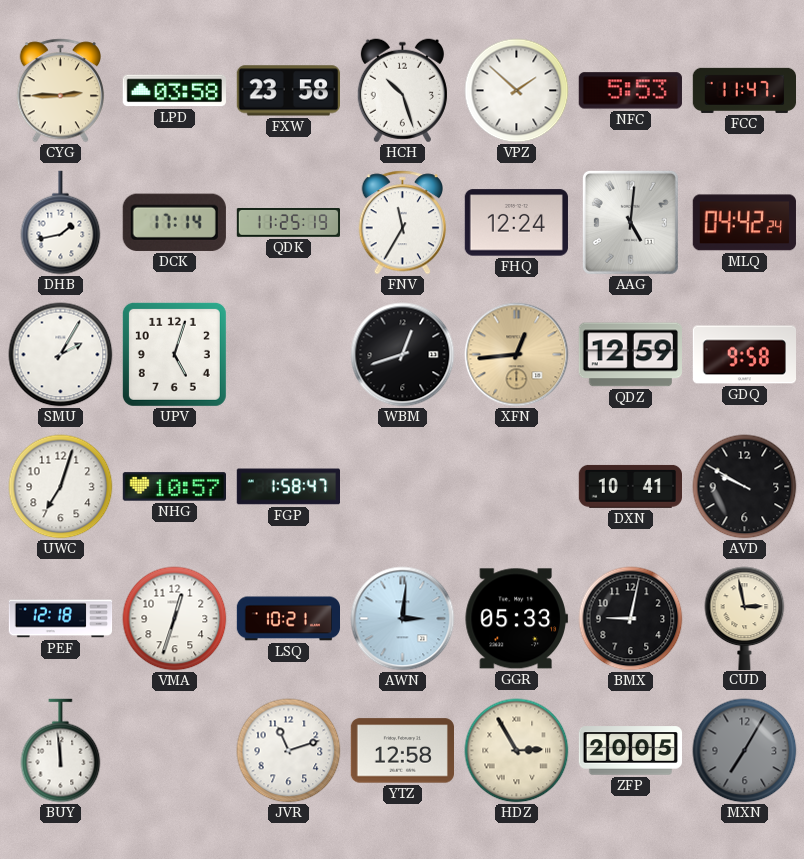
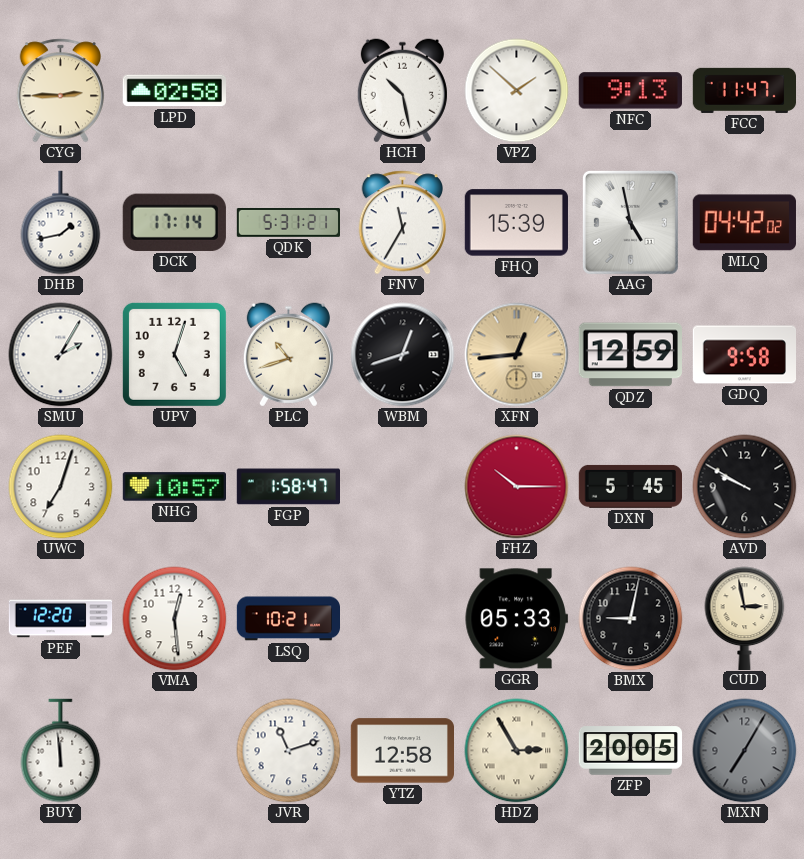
LPD: 03:58 -> 02:58
FXW: 23:58 -> none
HCH: 10:27 -> 10:28
NFC: 5:53 -> 9:13
QDK: 11:25 -> 5:31
FHQ: 12:24 -> 15:39
AAG: 5:01 -> 4:58
MLQ: 04:42:24 -> 04:42:02
PLC: none -> 10:42
FHZ: none -> 10:15
DXN: 10:41 -> 5:45
PEF: 12:18 -> 12:20
VMA: 12:33 -> 12:29
AWN: 3:01 -> none
